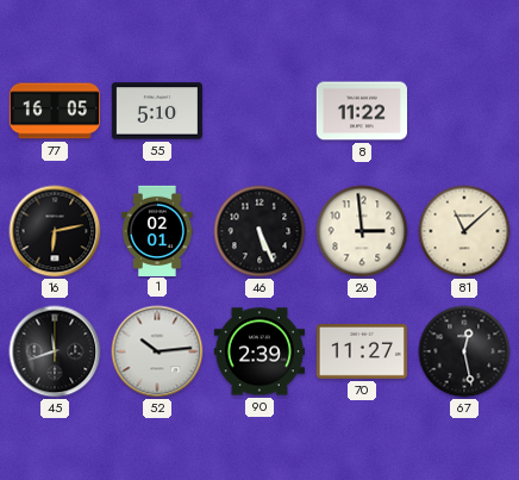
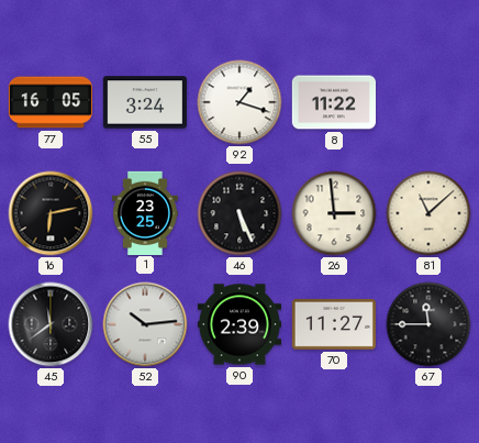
55: 5:10 -> 3:24
92: none -> 1:18
1: 02:01 -> 23:25
45: 11:42 -> 11:39
67: 12:28 -> 11:45
